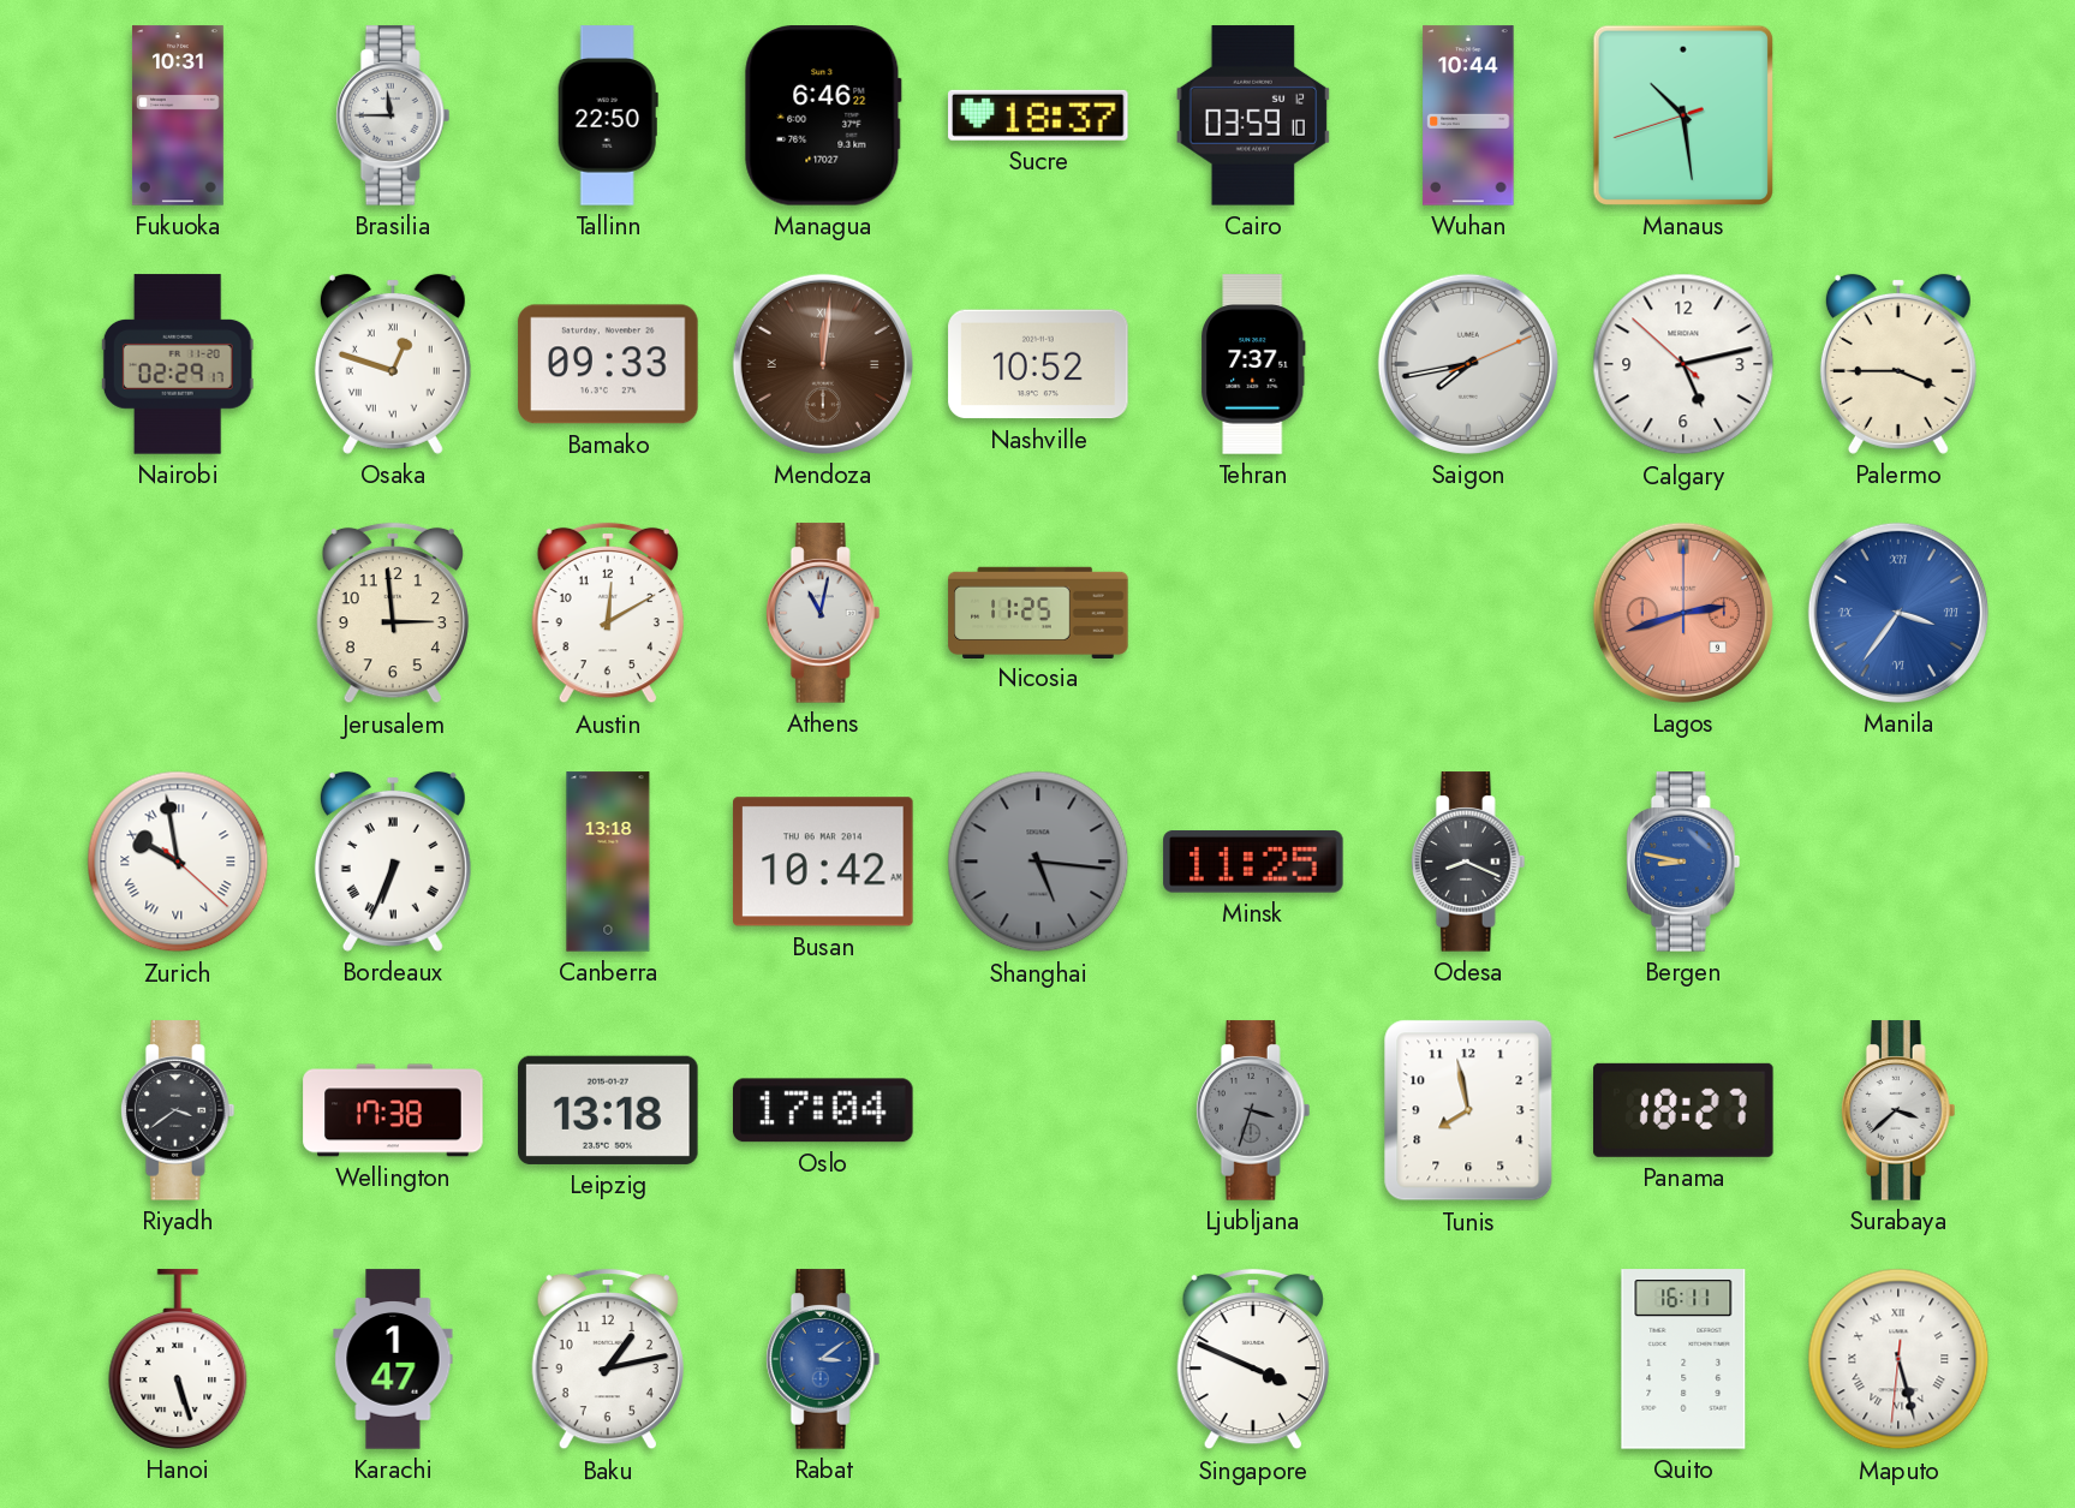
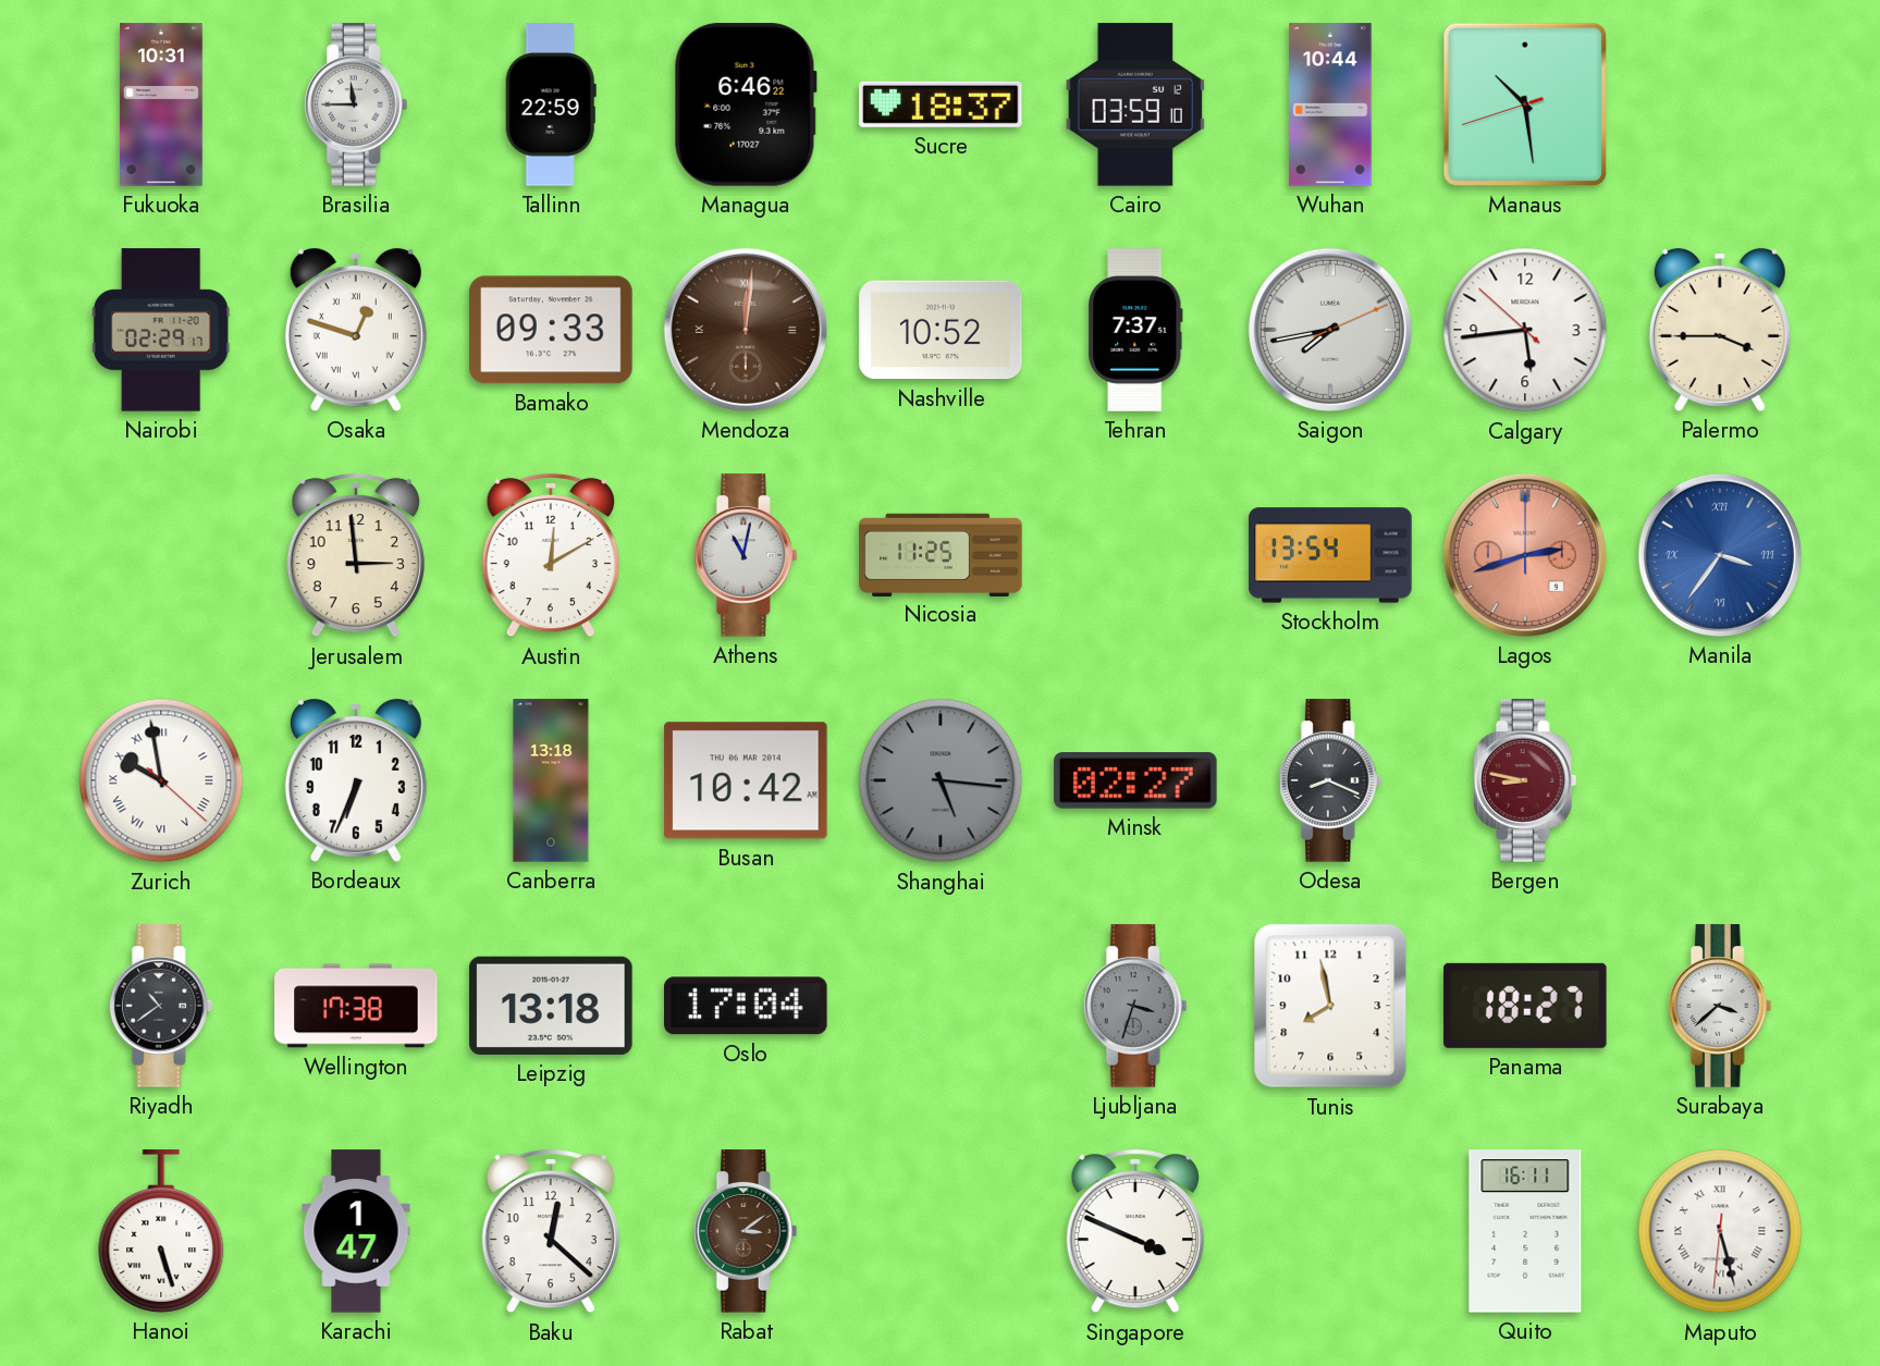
Tallinn: 22:50 -> 22:59
Calgary: 5:12 -> 5:43
Stockholm: none -> 13:54
Bordeaux numerals: Roman -> Arabic
Minsk: 11:25 -> 02:27
Bergen dial: blue -> burgundy
Riyadh: 3:39 -> 10:39
Baku: 1:13 -> 12:22
Rabat dial: blue -> brown
